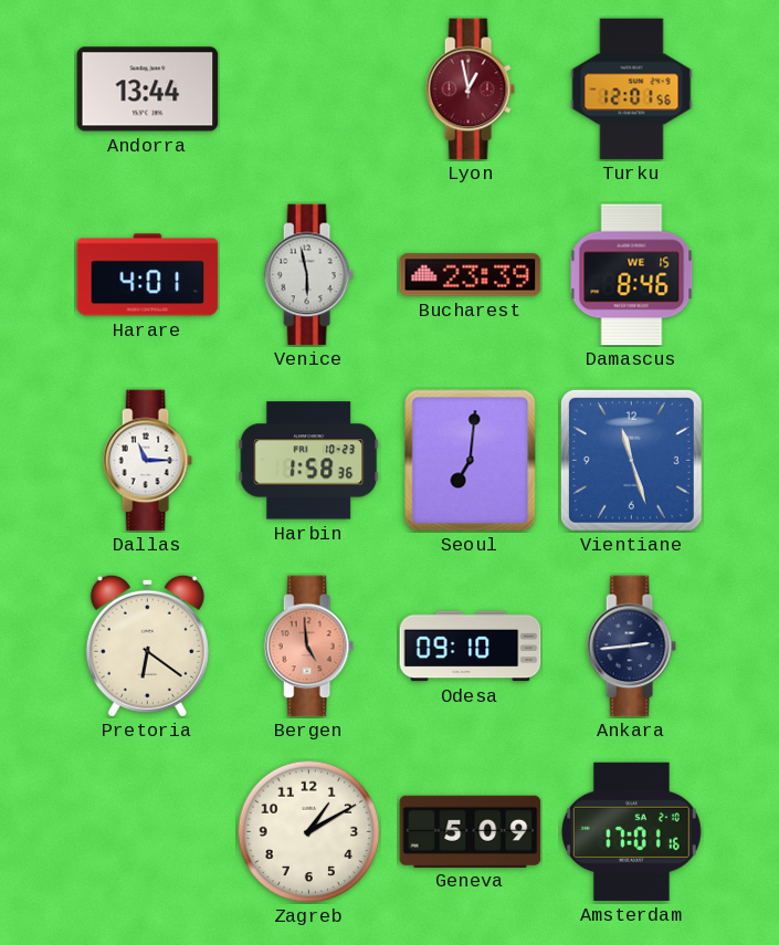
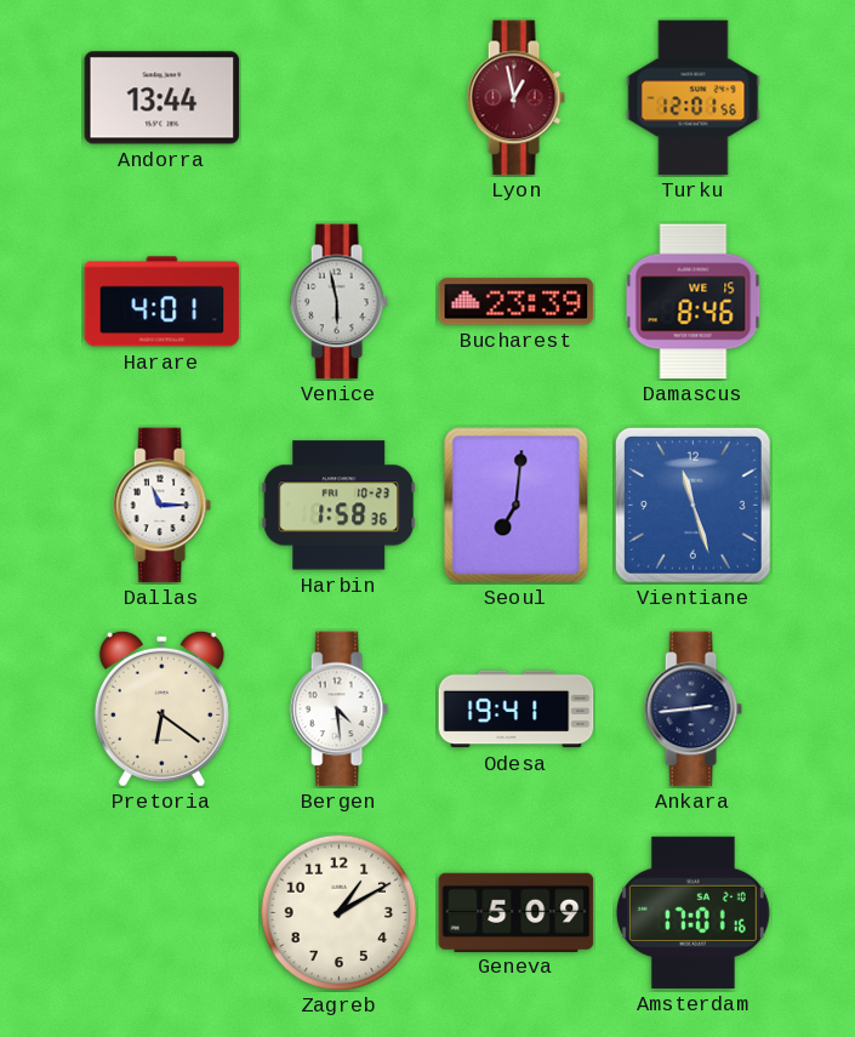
Bergen: 4:59 -> 4:29
Bergen dial: salmon -> white
Odesa: 09:10 -> 19:41
